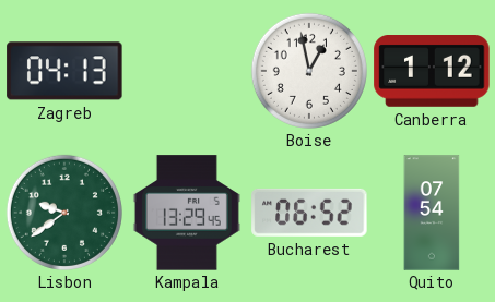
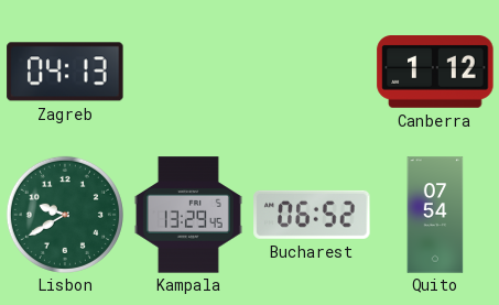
Boise: 12:58 -> none
Lisbon: 9:39 -> 9:40
